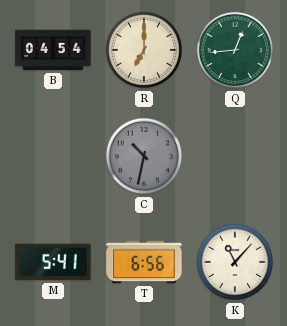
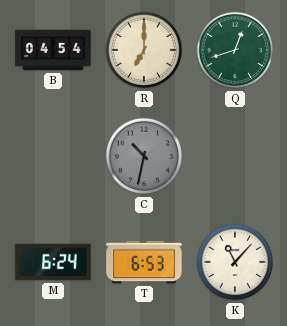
Q: 12:44 -> 12:42
M: 5:41 -> 6:24
T: 6:56 -> 6:53
